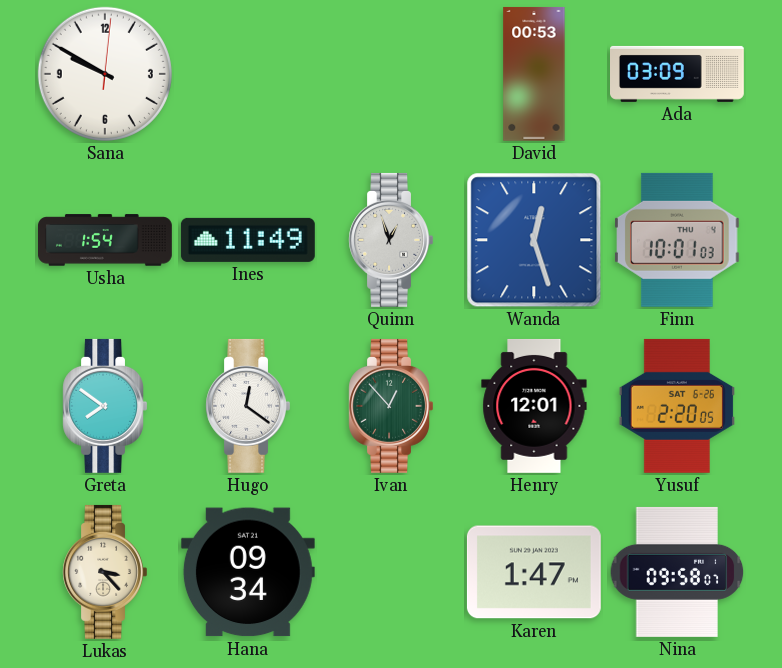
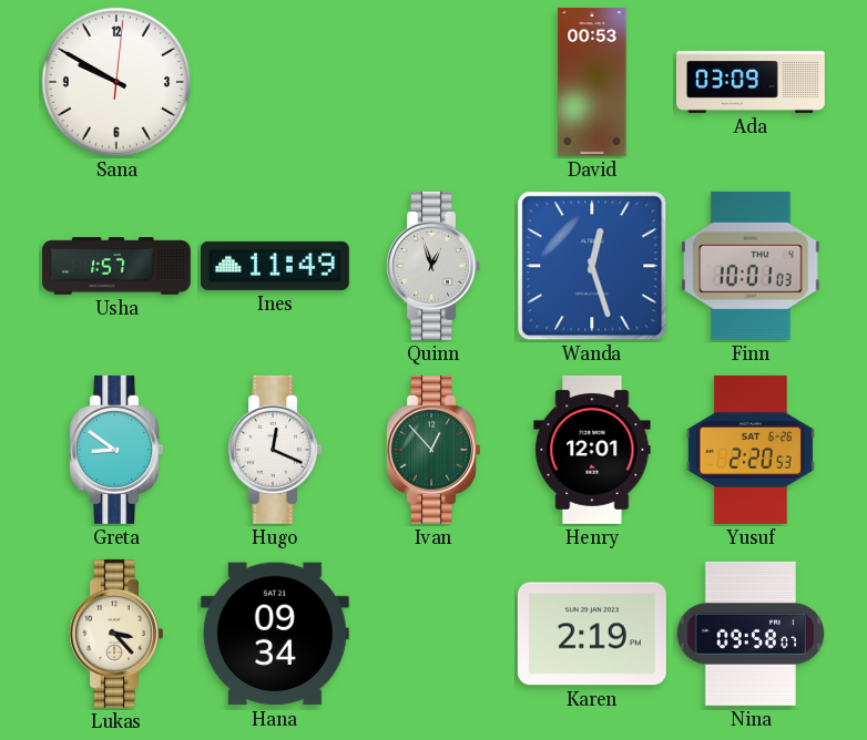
Usha: 1:54 -> 1:57
Greta: 7:51 -> 8:51
Hugo: 12:21 -> 12:19
Yusuf: 2:20:05 -> 2:20:53
Karen: 1:47 -> 2:19
